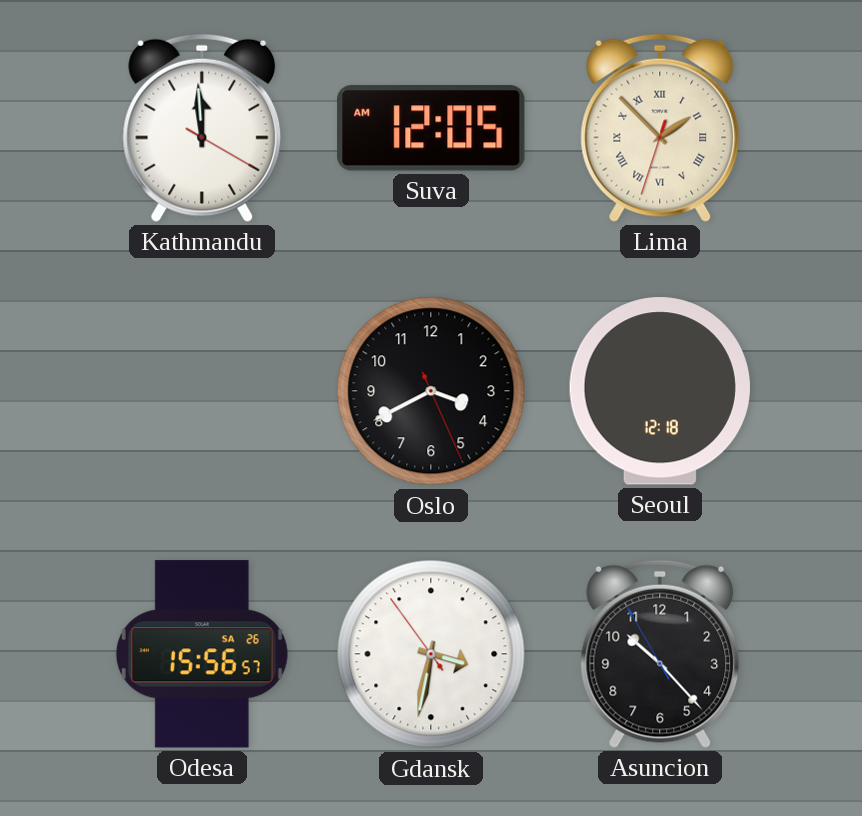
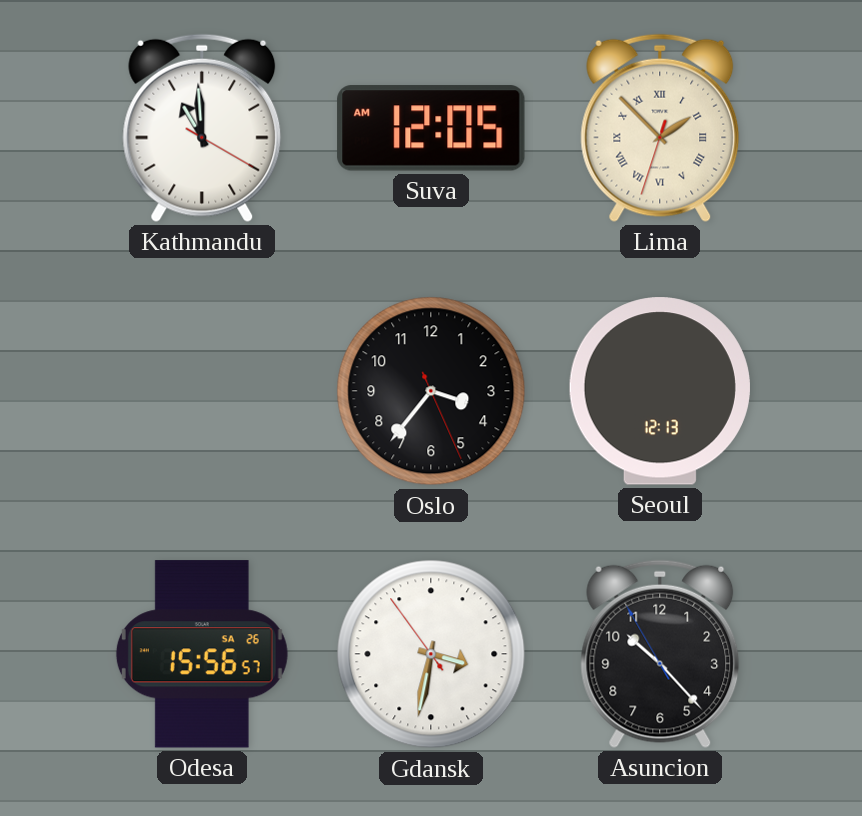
Kathmandu: 11:59 -> 10:59
Oslo: 3:40 -> 3:36
Seoul: 12:18 -> 12:13
